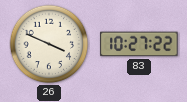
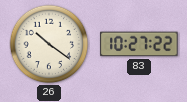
26: 3:49 -> 10:21
